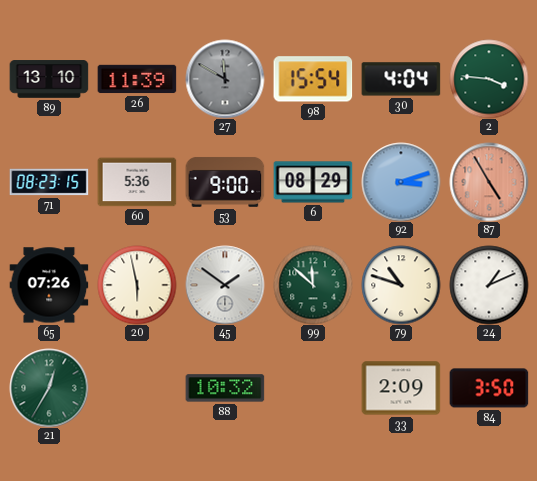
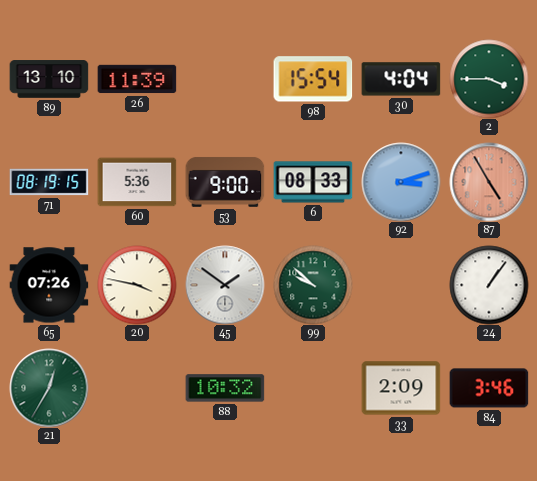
27: 11:50 -> none
2: 3:46 -> 3:45
71: 08:23 -> 08:19
6: 08:29 -> 08:33
20: 5:58 -> 3:47
99: 11:52 -> 9:52
79: 10:48 -> none
24: 1:11 -> 1:06
84: 3:50 -> 3:46
